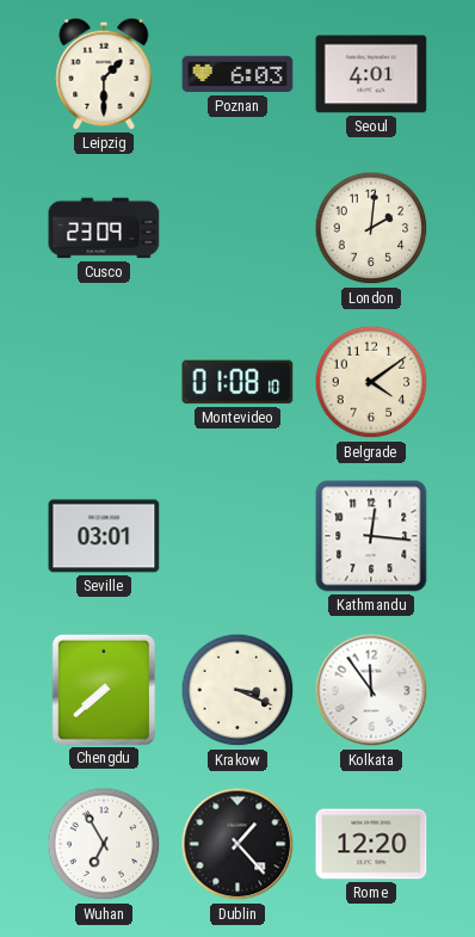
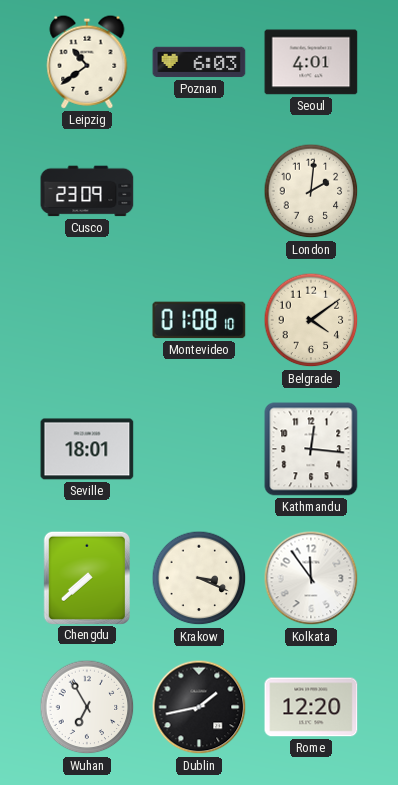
Leipzig: 1:30 -> 10:39
Seville: 03:01 -> 18:01
Dublin: 1:23 -> 1:43
